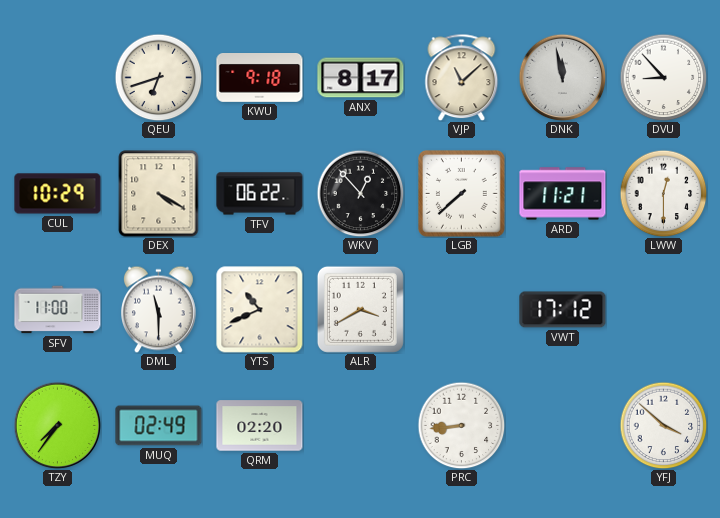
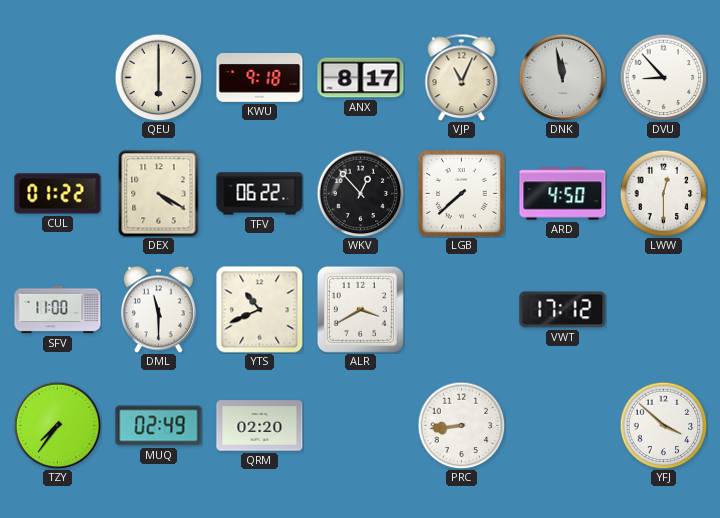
QEU: 6:42 -> 6:00
VJP: 11:08 -> 11:04
CUL: 10:29 -> 01:22
ARD: 11:21 -> 4:50
